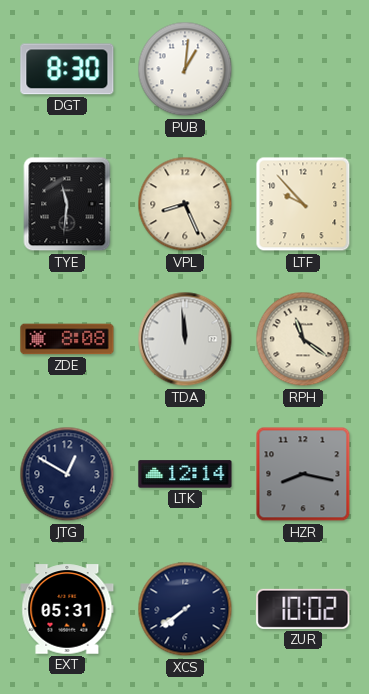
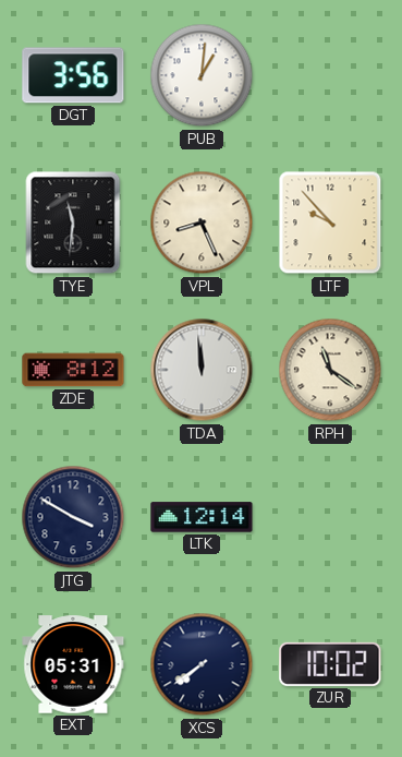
DGT: 8:30 -> 3:56
ZDE: 8:08 -> 8:12
JTG: 12:50 -> 3:50
HZR: 8:17 -> none
